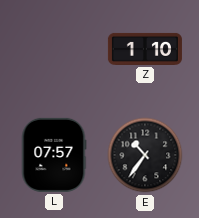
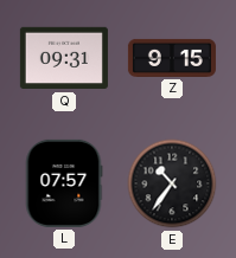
Q: none -> 09:31
Z: 1:10 -> 9:15
